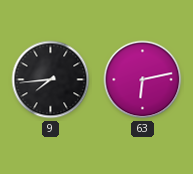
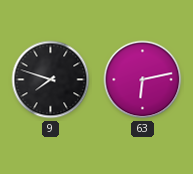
9: 7:44 -> 7:48
